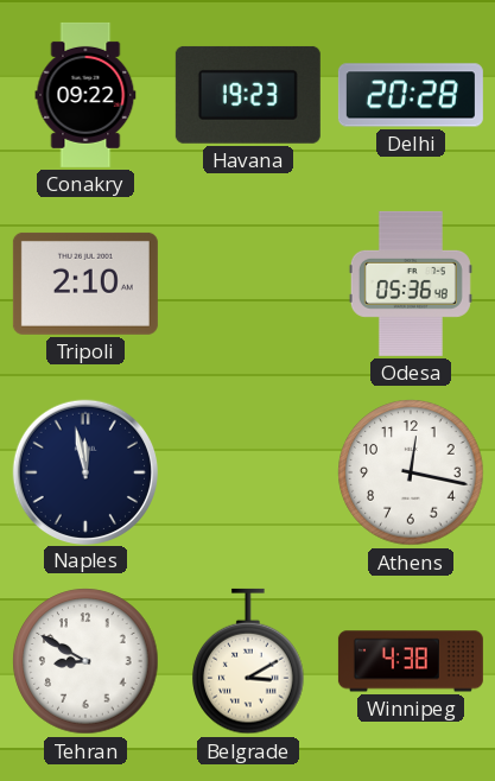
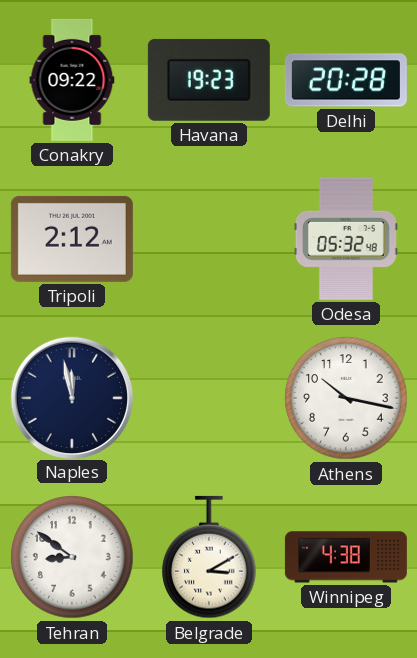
Tripoli: 2:10 -> 2:12
Odesa: 05:36 -> 05:32
Athens: 12:17 -> 10:17
Tehran: 8:50 -> 8:51
